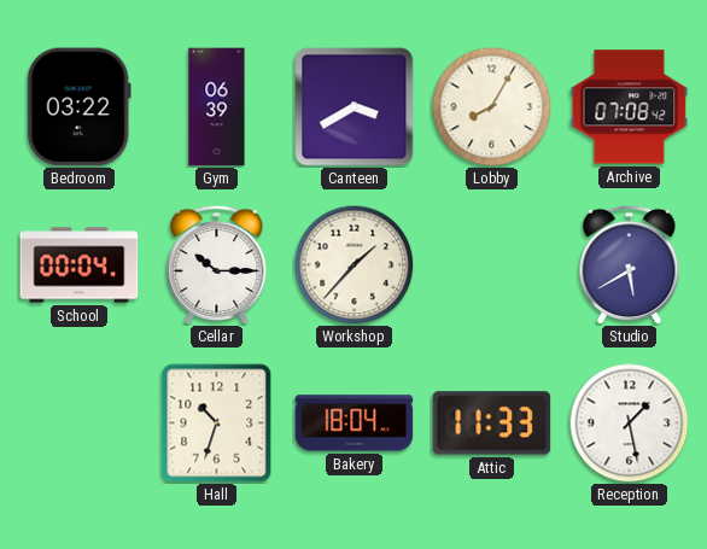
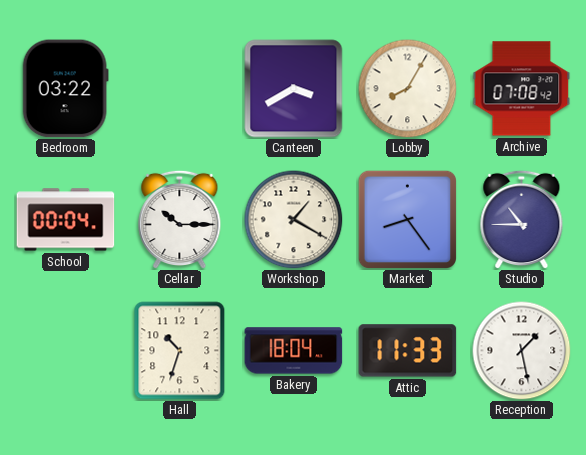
Gym: 06:39 -> none
Workshop: 1:37 -> 1:20
Market: none -> 8:24
Studio: 5:40 -> 10:45
